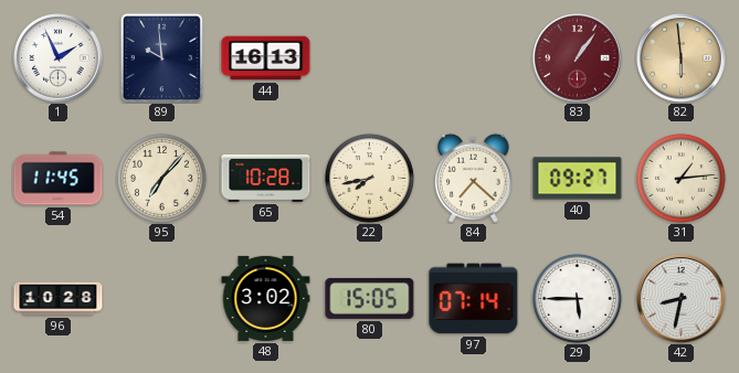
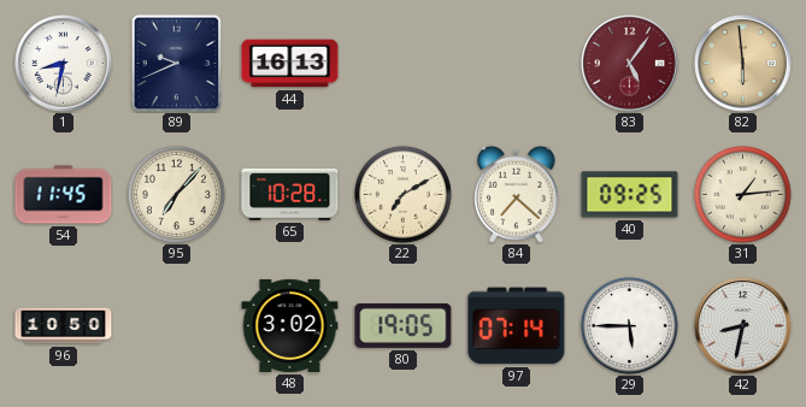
1: 1:56 -> 8:32
89: 9:59 -> 9:41
83: 1:06 -> 5:06
22: 7:43 -> 7:10
40: 09:27 -> 09:25
96: 10:28 -> 10:50
80: 15:05 -> 19:05
